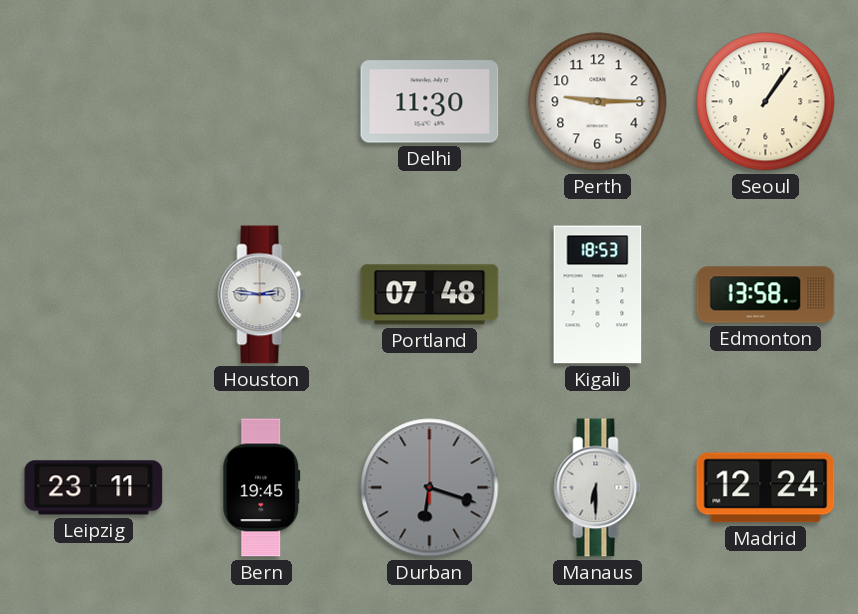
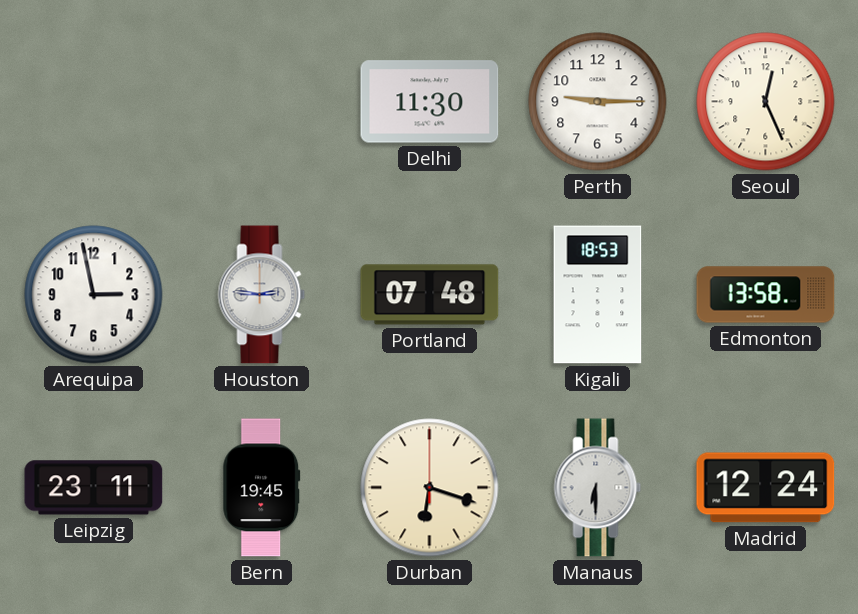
Seoul: 1:06 -> 12:26
Arequipa: none -> 2:58
Durban dial: grey -> cream
